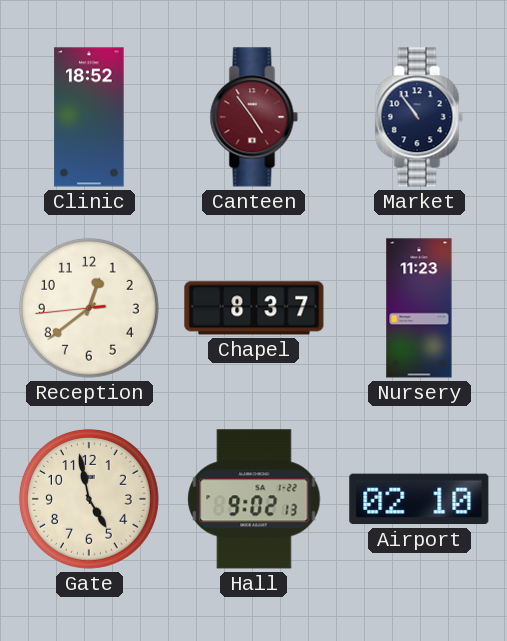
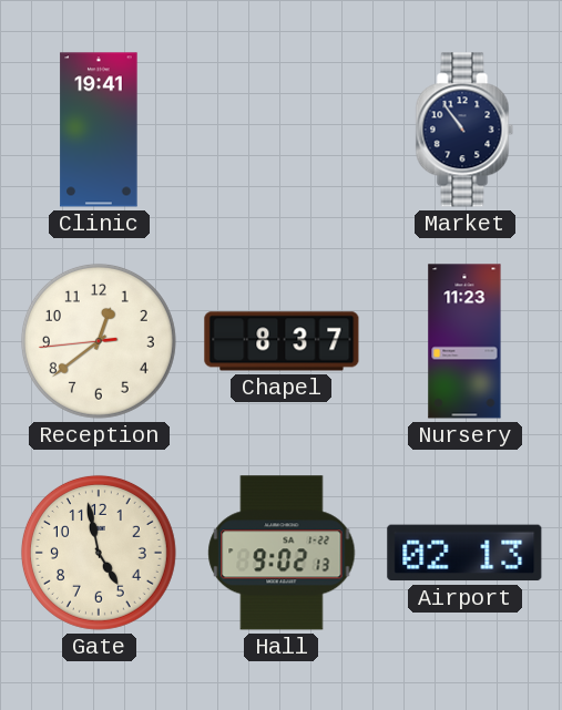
Clinic: 18:52 -> 19:41
Canteen: 4:54 -> none
Airport: 02:10 -> 02:13
